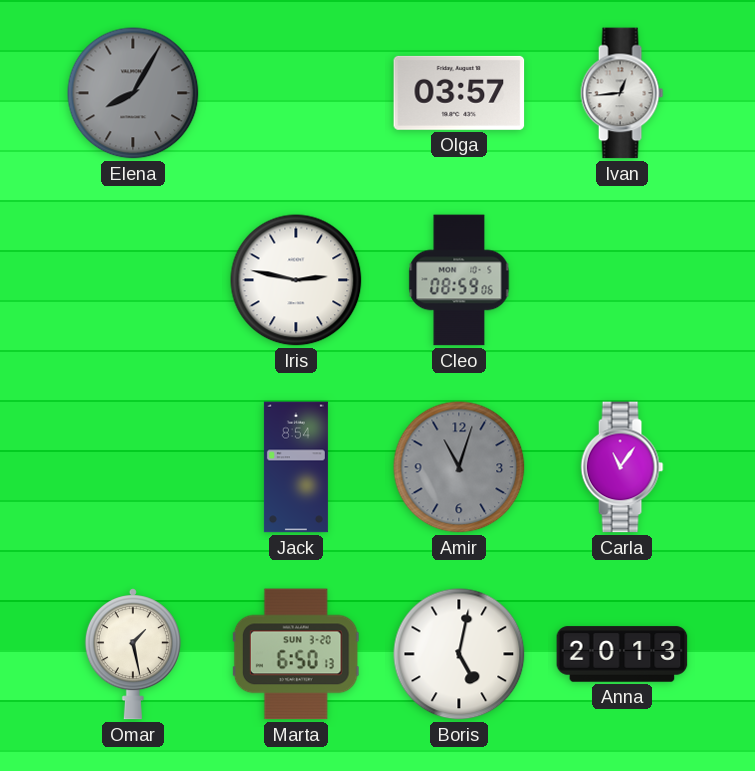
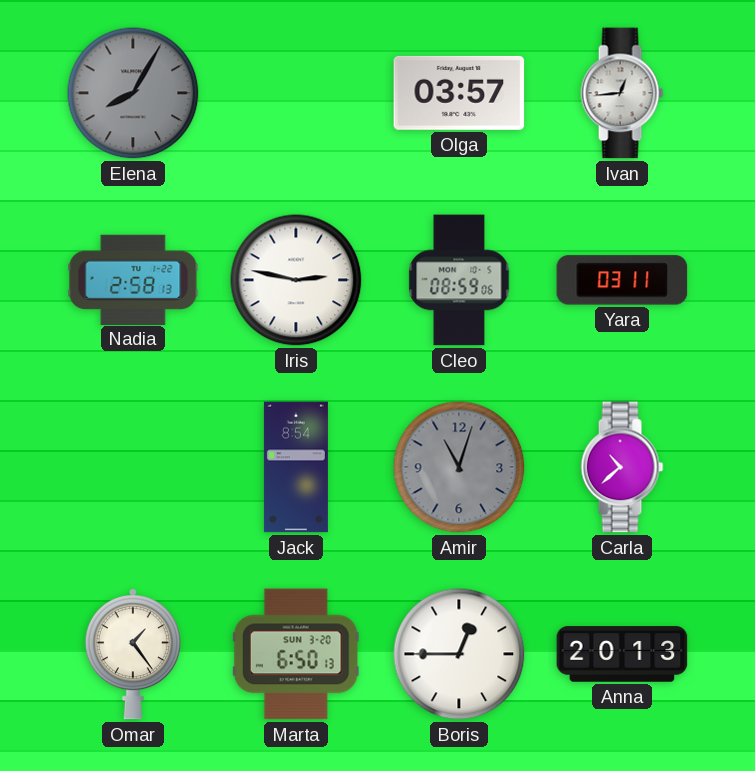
Nadia: none -> 2:58
Yara: none -> 03:11
Carla: 11:06 -> 10:38
Omar: 1:28 -> 1:24
Boris: 5:02 -> 12:45
